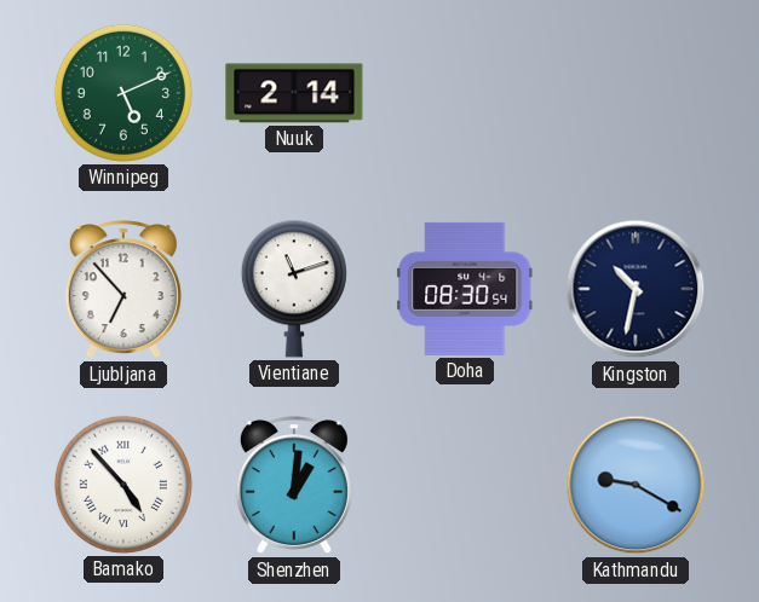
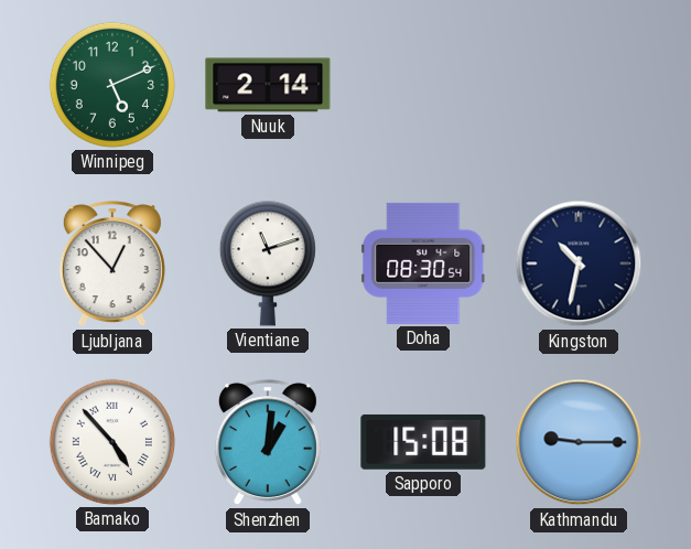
Ljubljana: 6:53 -> 12:53
Sapporo: none -> 15:08
Kathmandu: 9:20 -> 9:15
